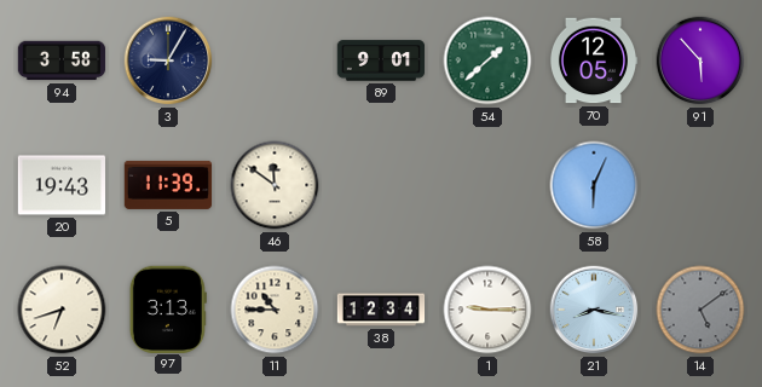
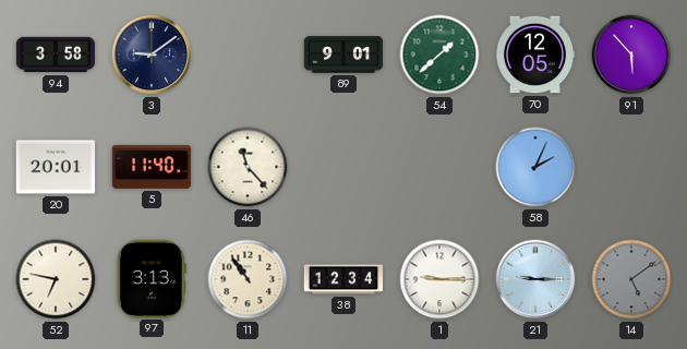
3: 9:05 -> 9:09
20: 19:43 -> 20:01
5: 11:39 -> 11:40
46: 11:51 -> 11:23
58: 6:04 -> 2:04
52: 6:42 -> 6:47
11: 10:45 -> 10:54
21: 8:17 -> 9:15
